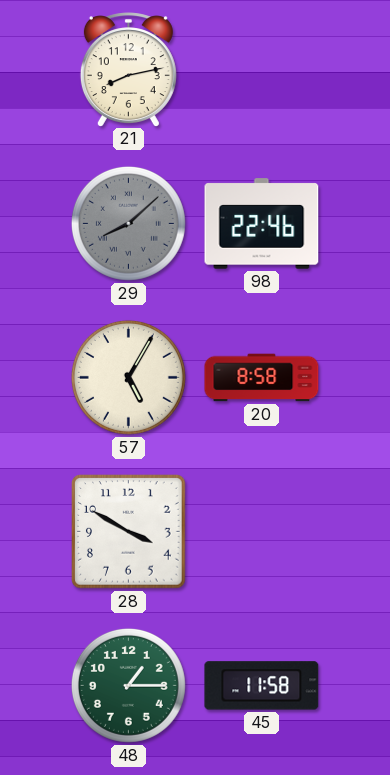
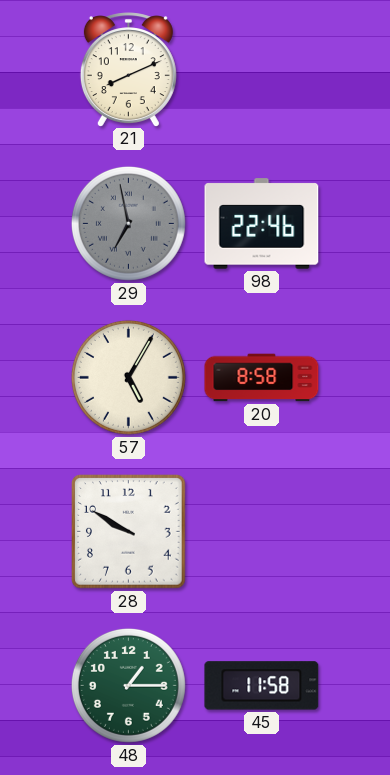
21: 8:13 -> 8:11
29: 8:08 -> 6:58
28: 3:50 -> 9:50
